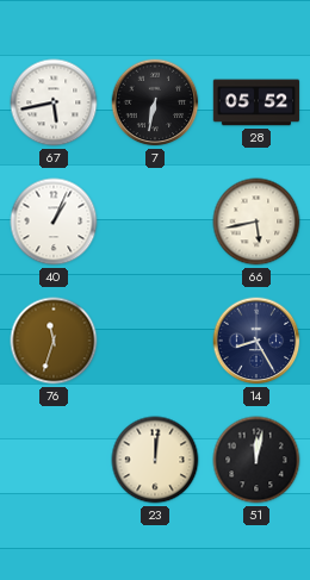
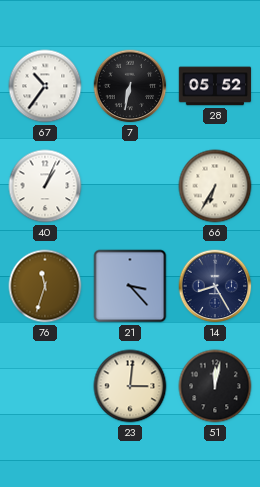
67: 5:43 -> 10:36
66: 5:43 -> 6:35
21: none -> 3:23
23: 12:01 -> 3:01
